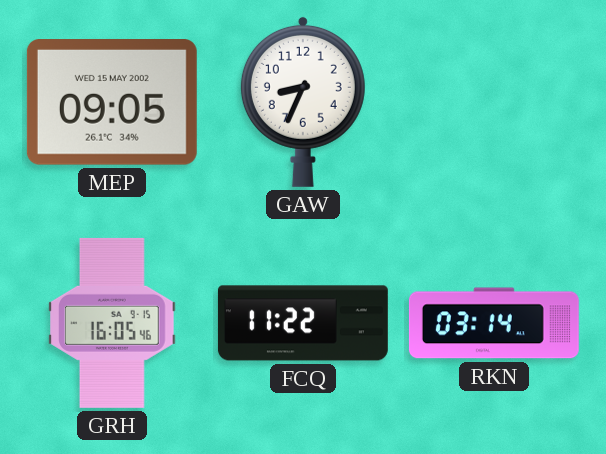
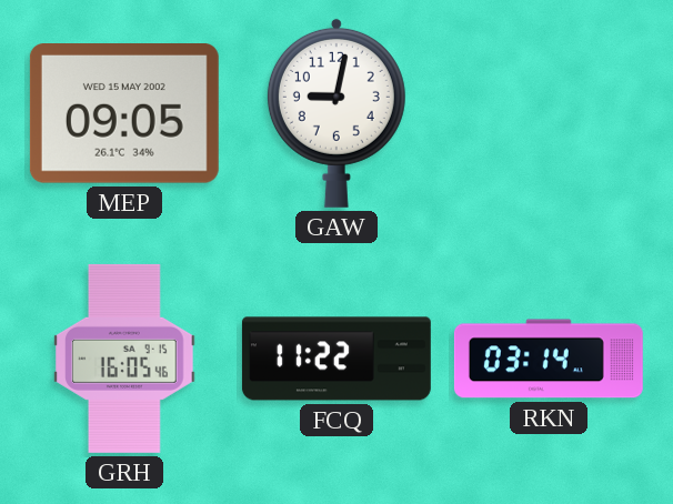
GAW: 8:34 -> 9:02
